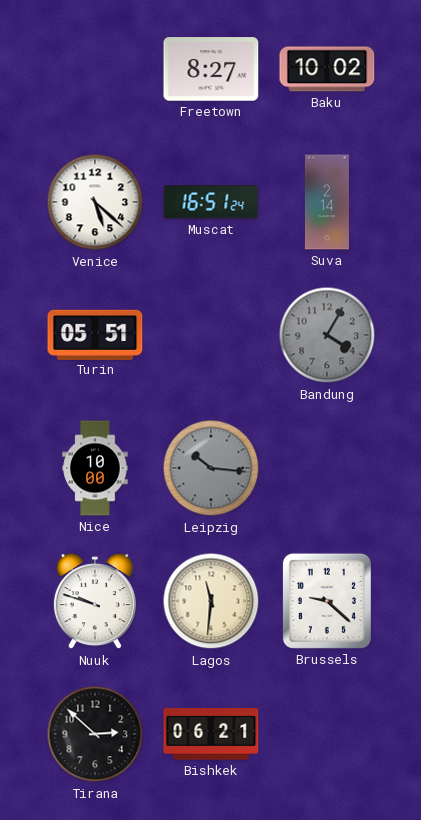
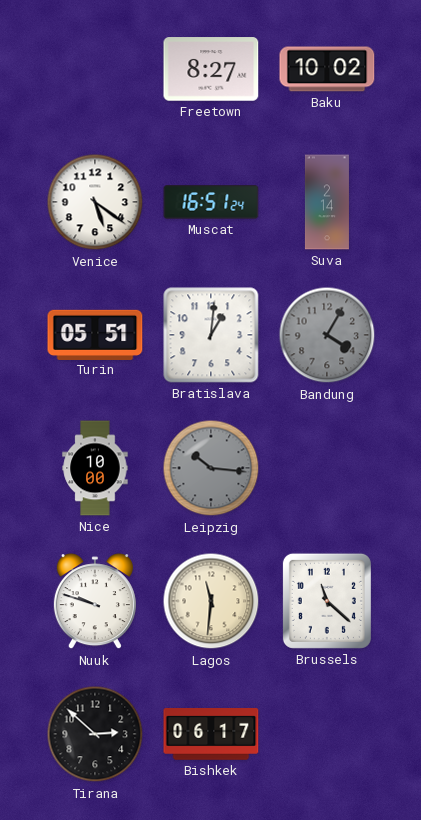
Venice: 5:22 -> 5:21
Bratislava: none -> 1:01
Brussels: 9:22 -> 11:22
Bishkek: 06:21 -> 06:17
